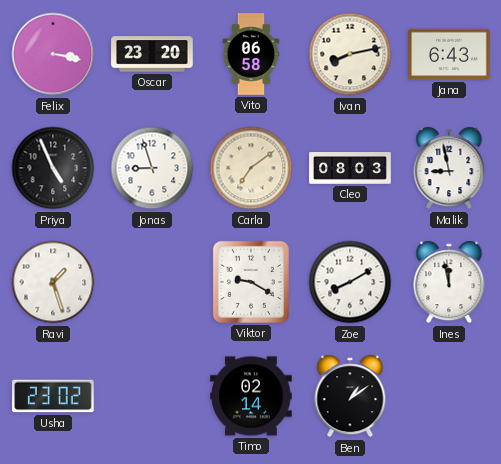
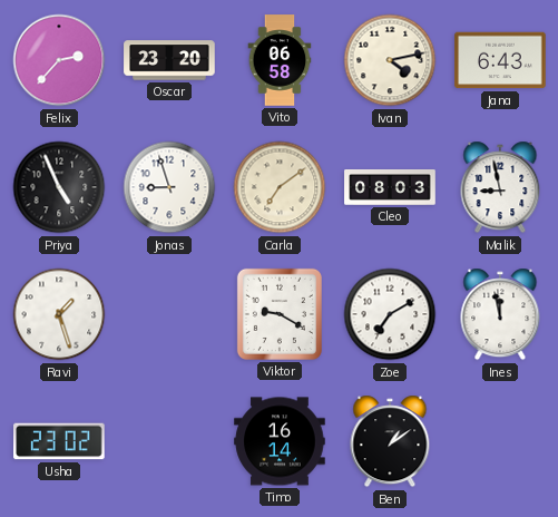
Felix: 3:17 -> 2:37
Ivan: 8:13 -> 4:13
Zoe: 8:10 -> 7:10
Timo: 02:14 -> 16:14
